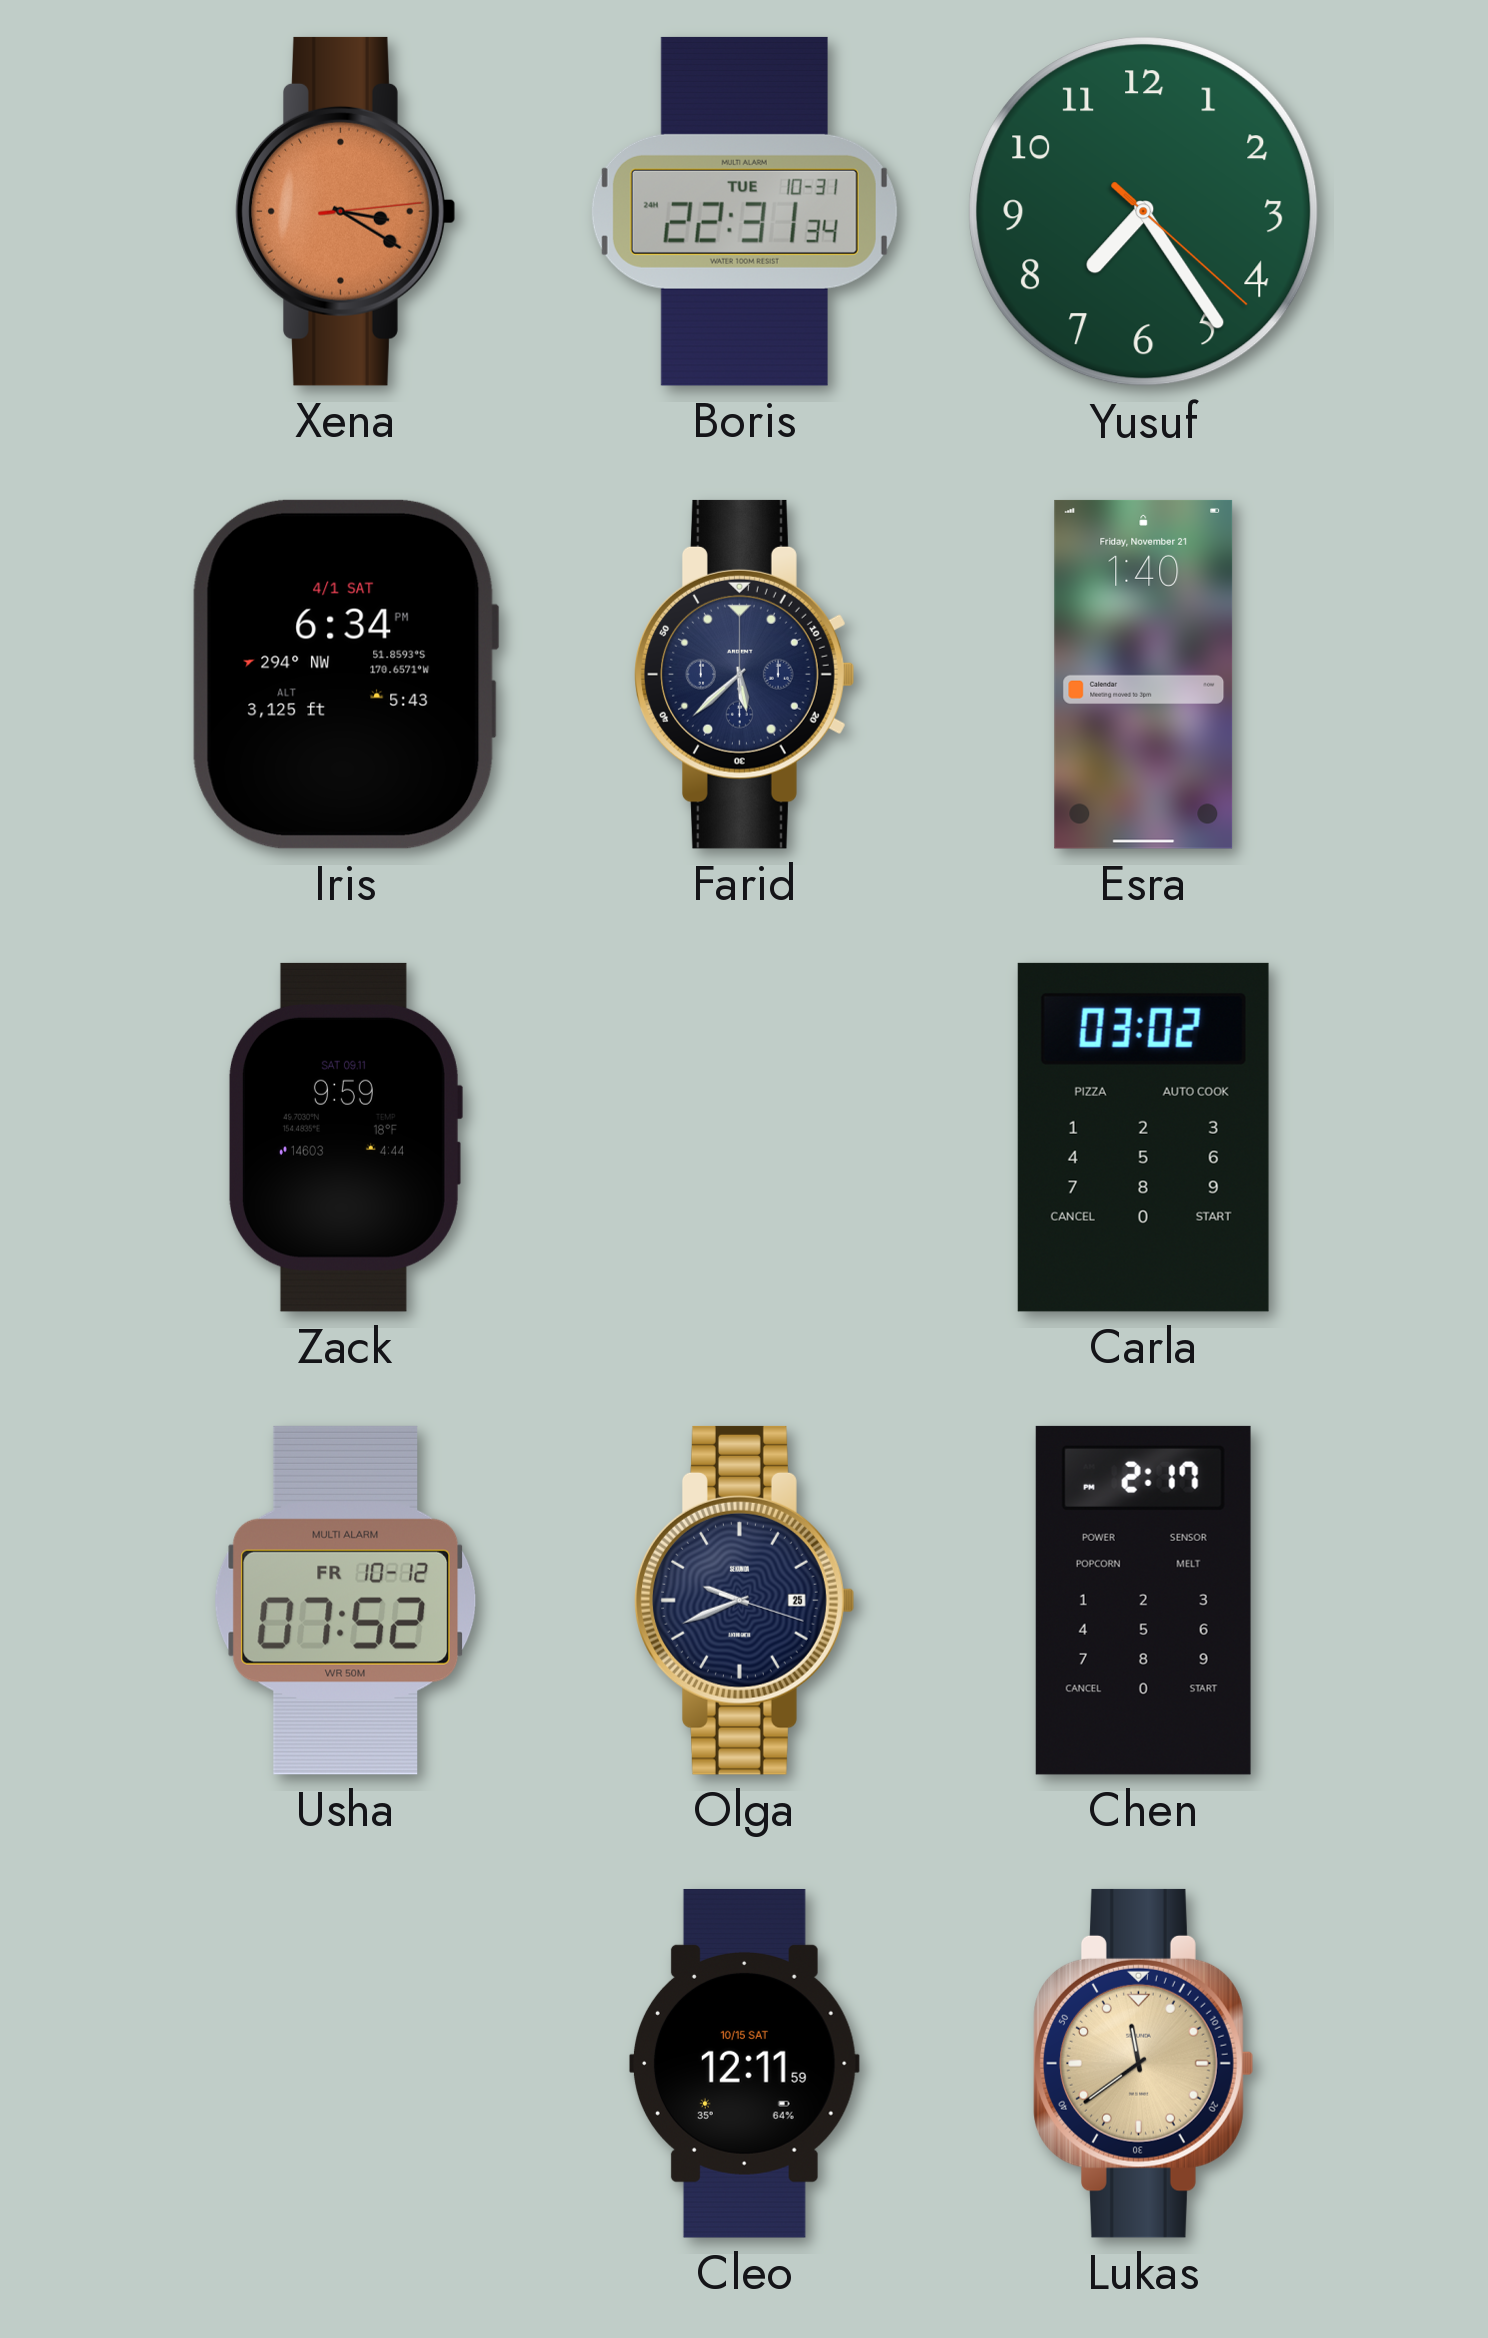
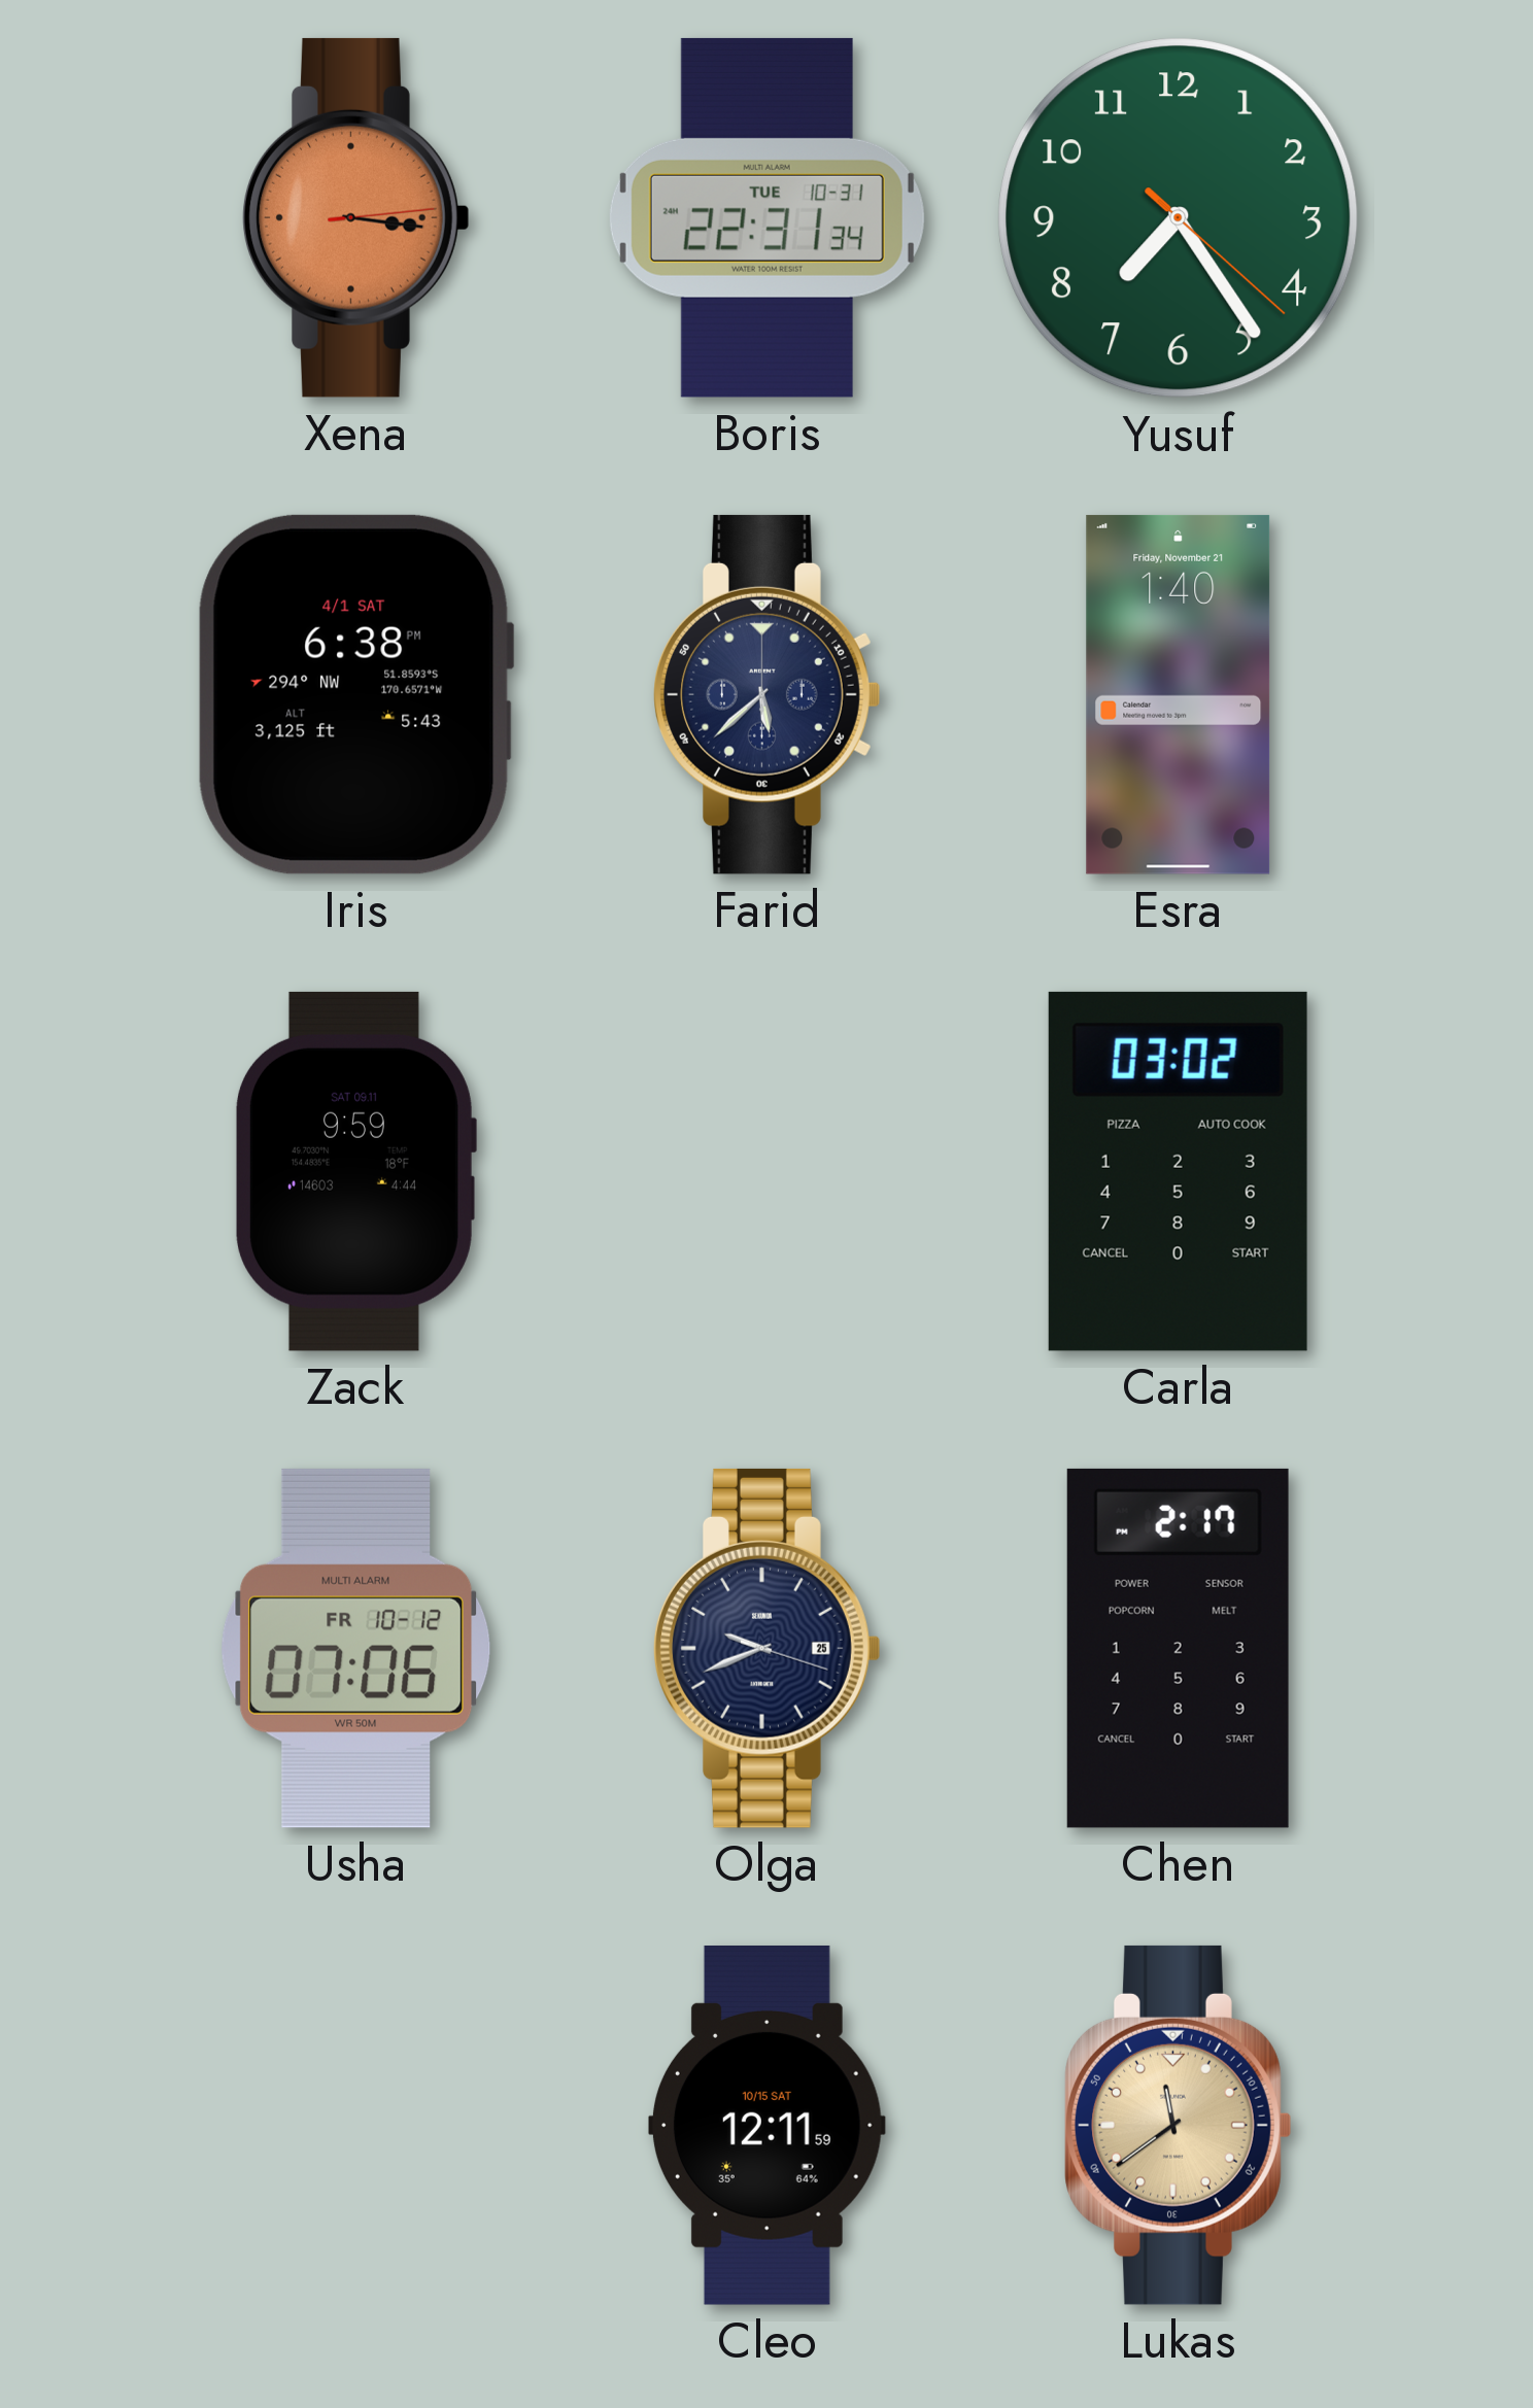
Xena: 3:20 -> 3:16
Iris: 6:34 -> 6:38
Usha: 07:52 -> 07:06
